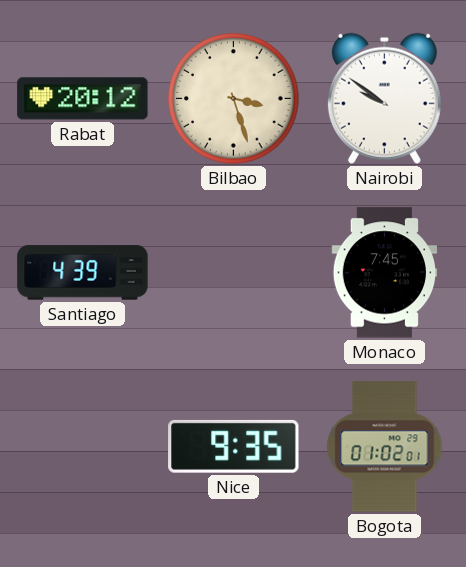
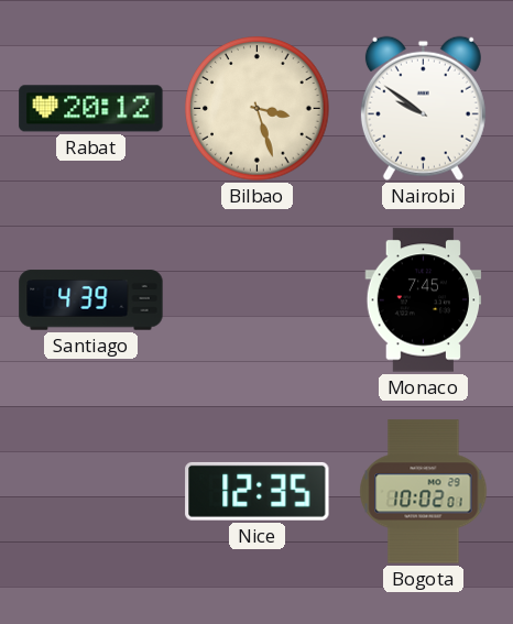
Nice: 9:35 -> 12:35
Bogota: 01:02 -> 10:02
